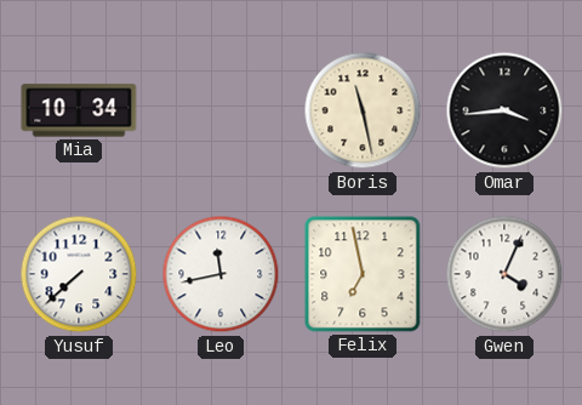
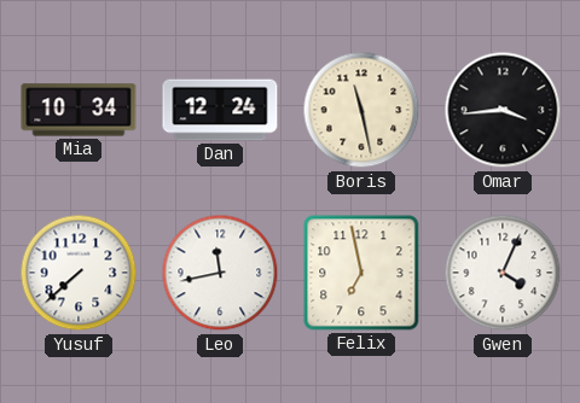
Dan: none -> 12:24
